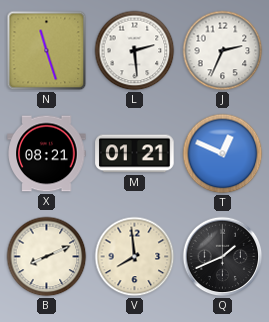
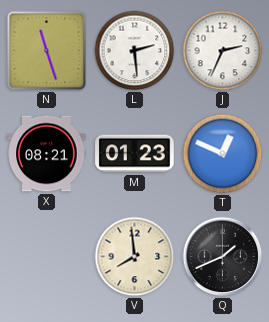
M: 01:21 -> 01:23
B: 8:11 -> none
